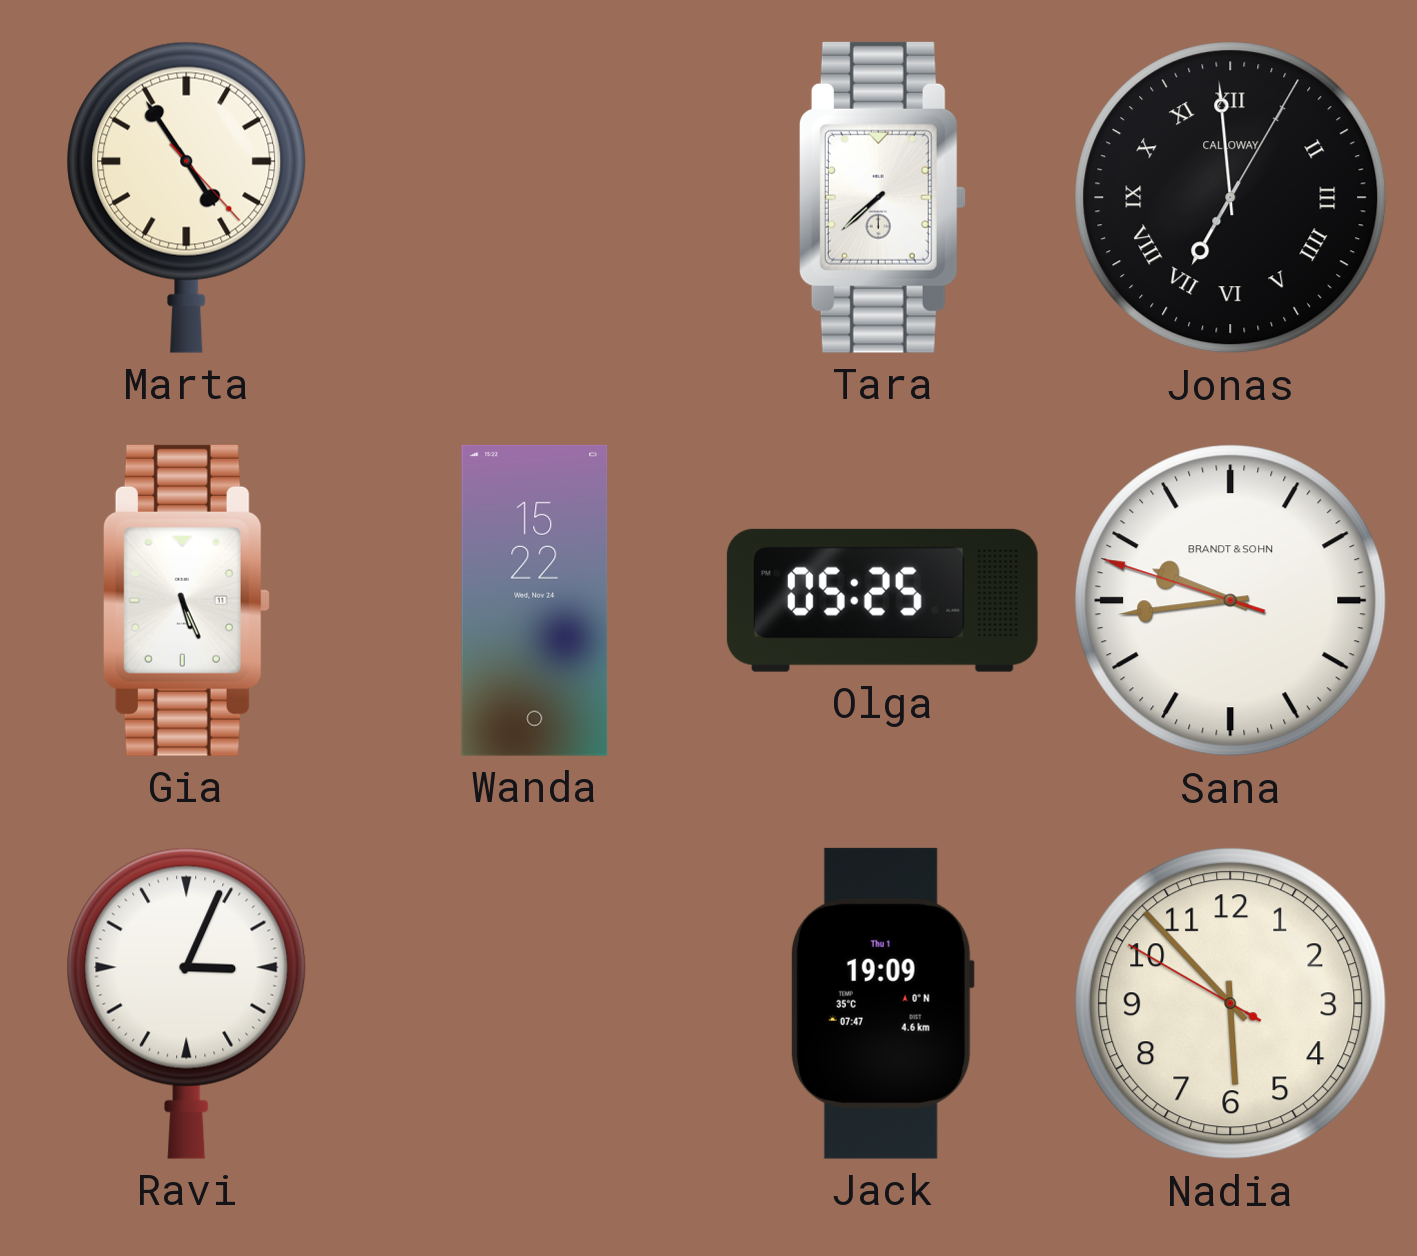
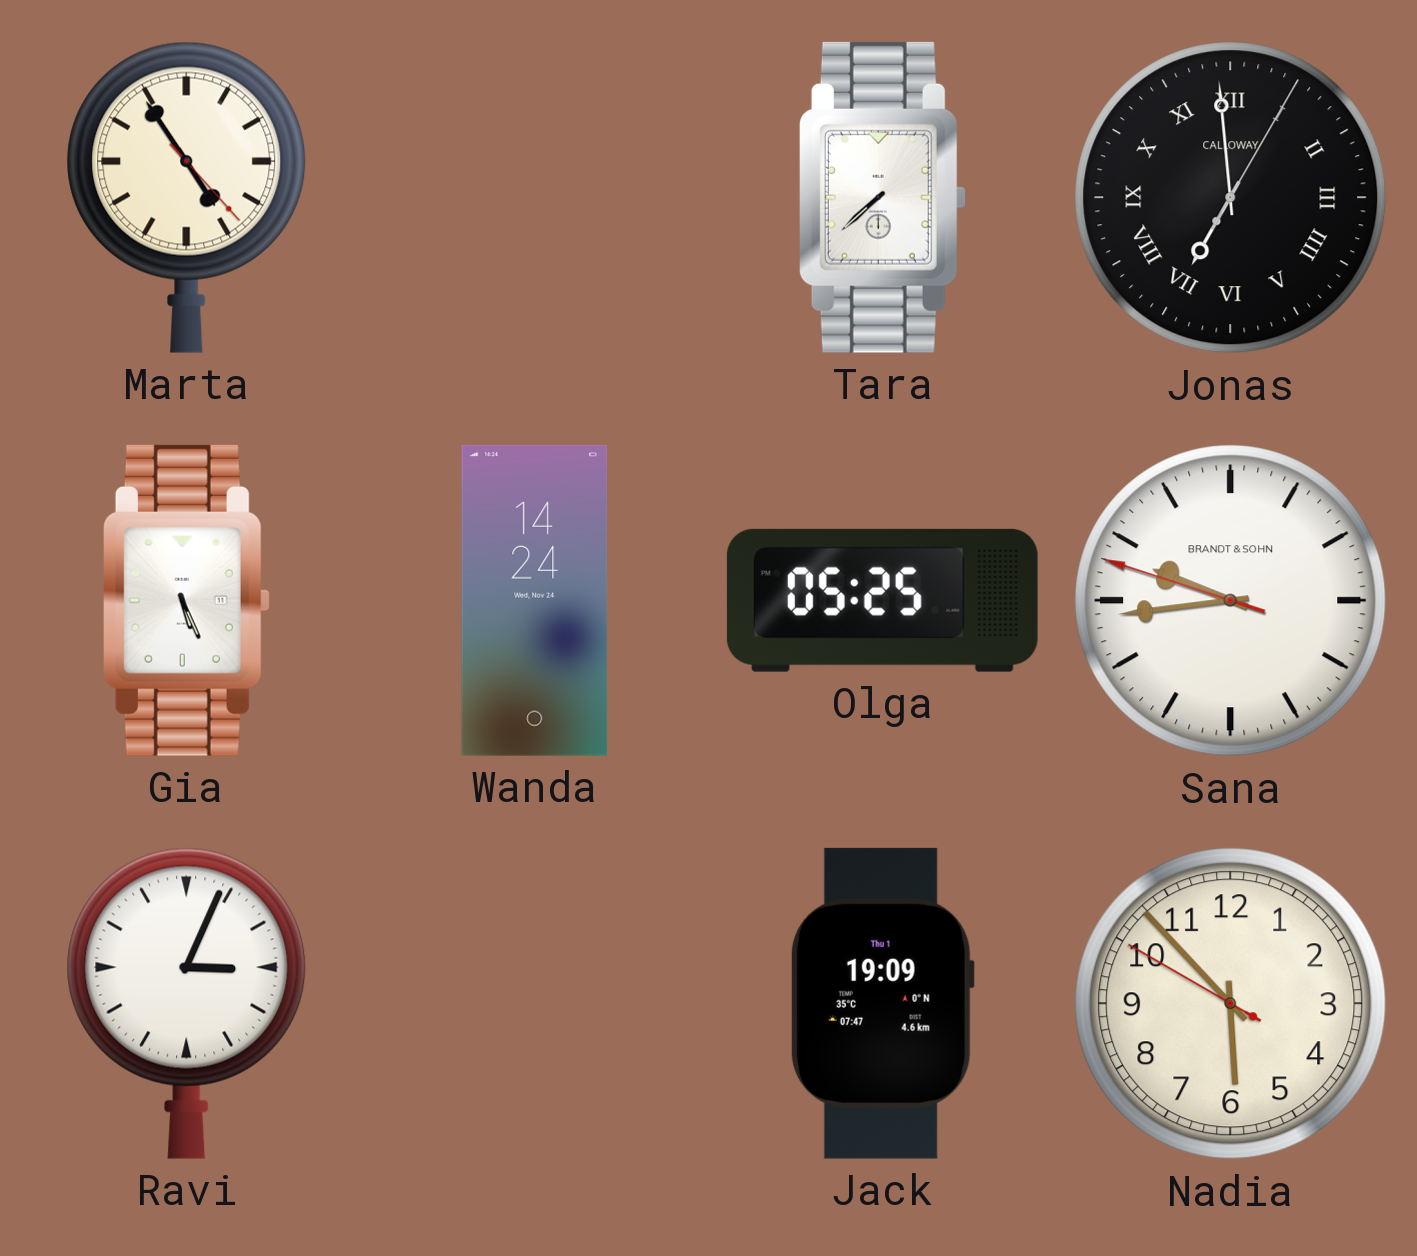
Wanda: 15:22 -> 14:24
